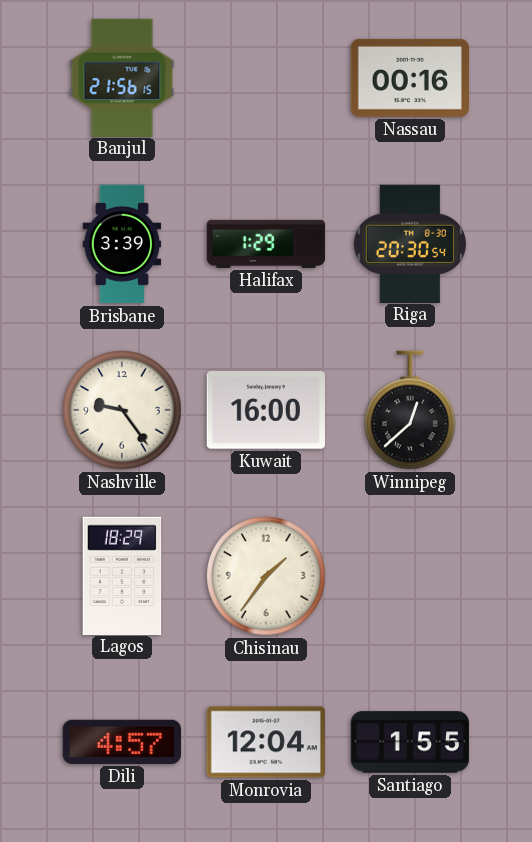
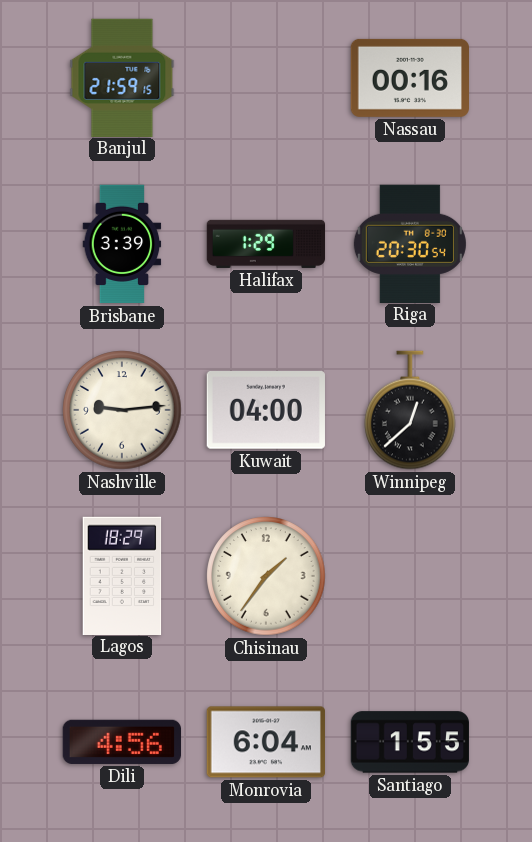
Banjul: 21:56 -> 21:59
Nashville: 9:24 -> 9:14
Kuwait: 16:00 -> 04:00
Dili: 4:57 -> 4:56
Monrovia: 12:04 -> 6:04
